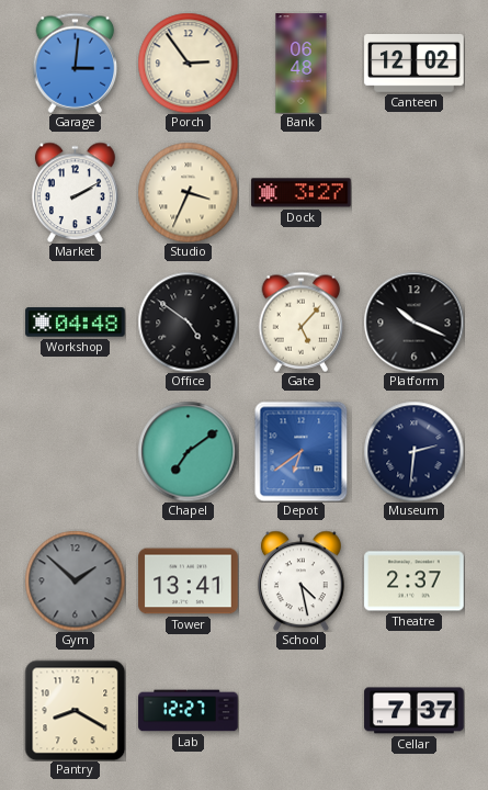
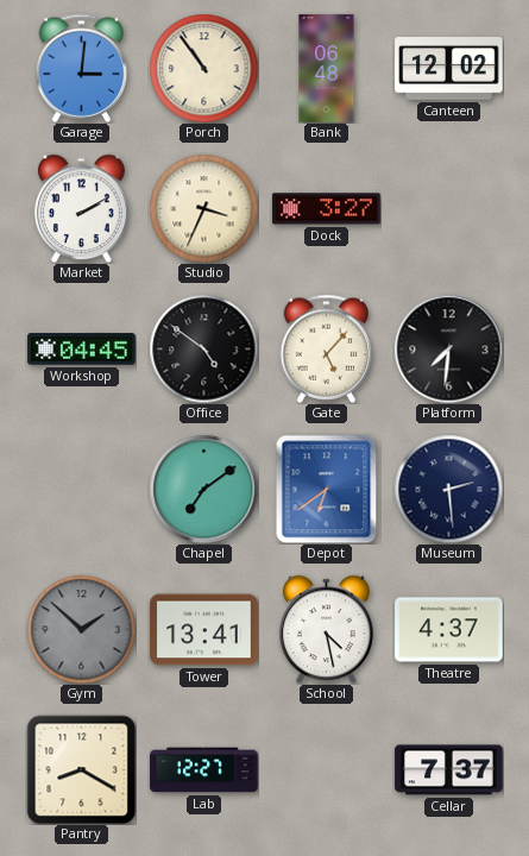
Porch: 2:54 -> 10:54
Workshop: 04:48 -> 04:45
Platform: 10:19 -> 7:31
Museum: 2:31 -> 2:29
Theatre: 2:37 -> 4:37
